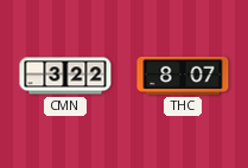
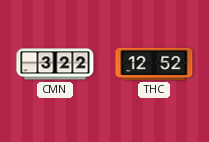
THC: 8:07 -> 12:52
